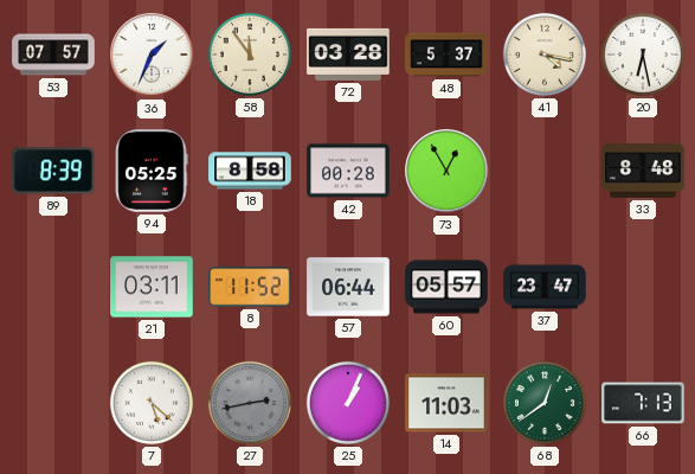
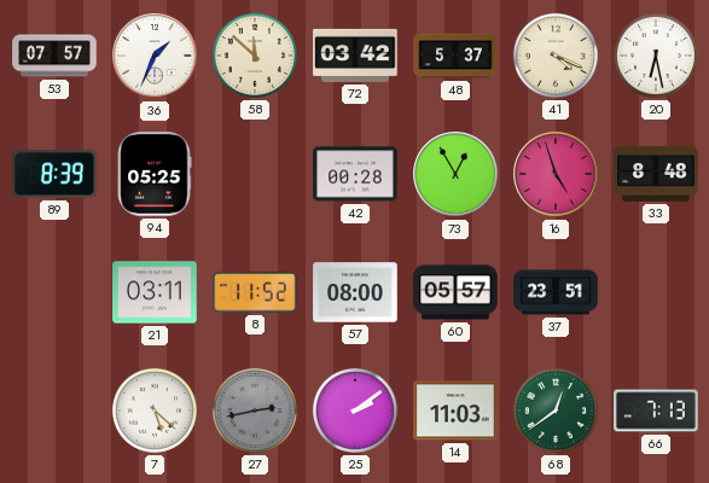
58: 11:54 -> 11:52
72: 03:28 -> 03:42
41: 4:17 -> 4:19
18: 8:58 -> none
16: none -> 4:57
57: 06:44 -> 08:00
37: 23:47 -> 23:51
25: 1:04 -> 2:09
